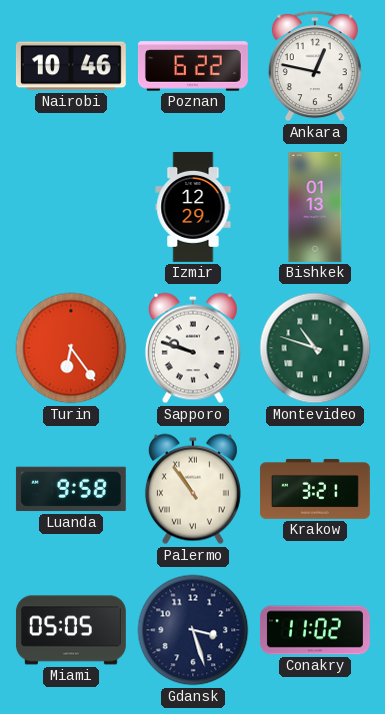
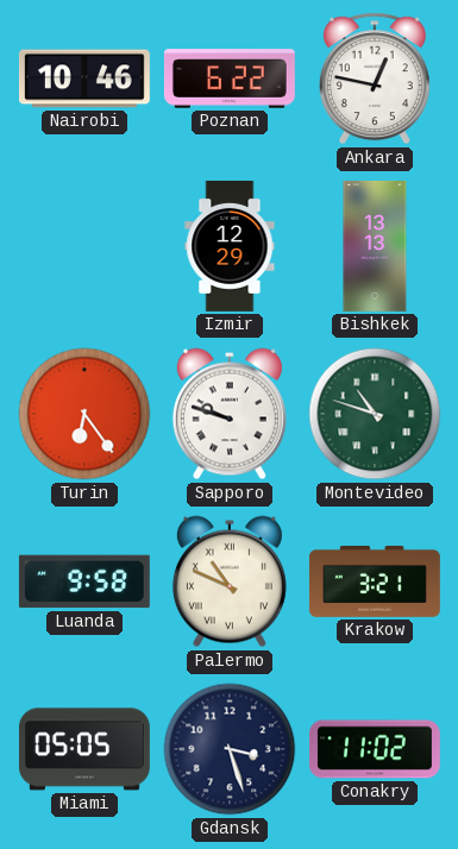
Bishkek: 01:13 -> 13:13
Palermo: 10:54 -> 10:49
